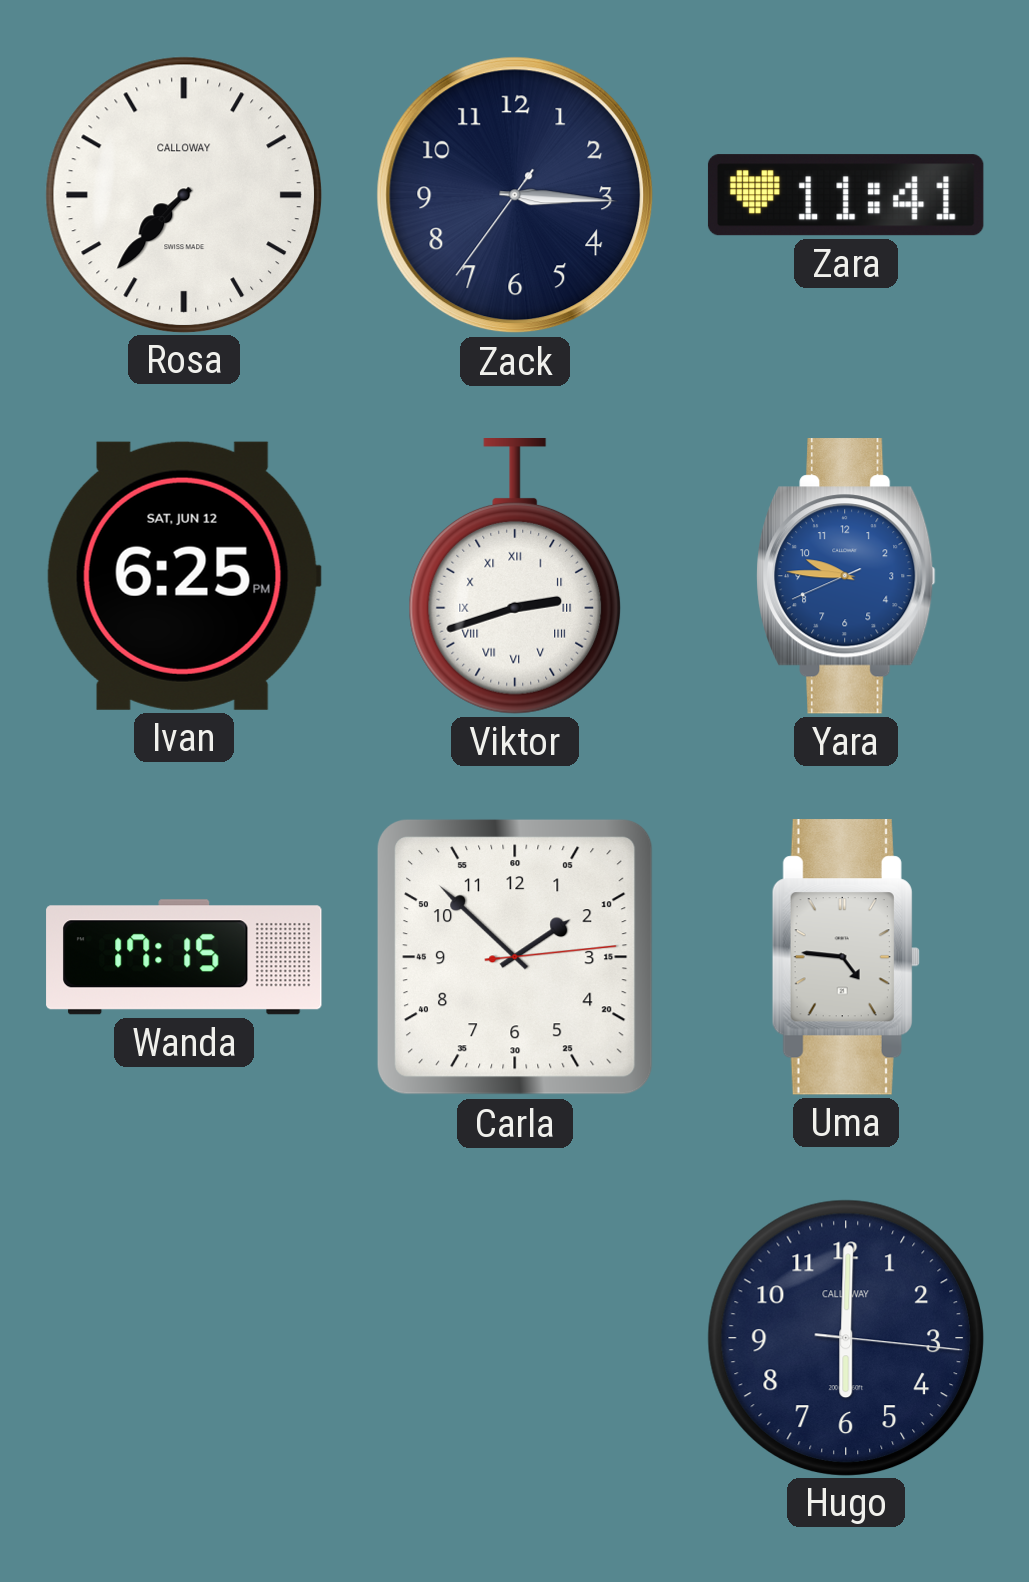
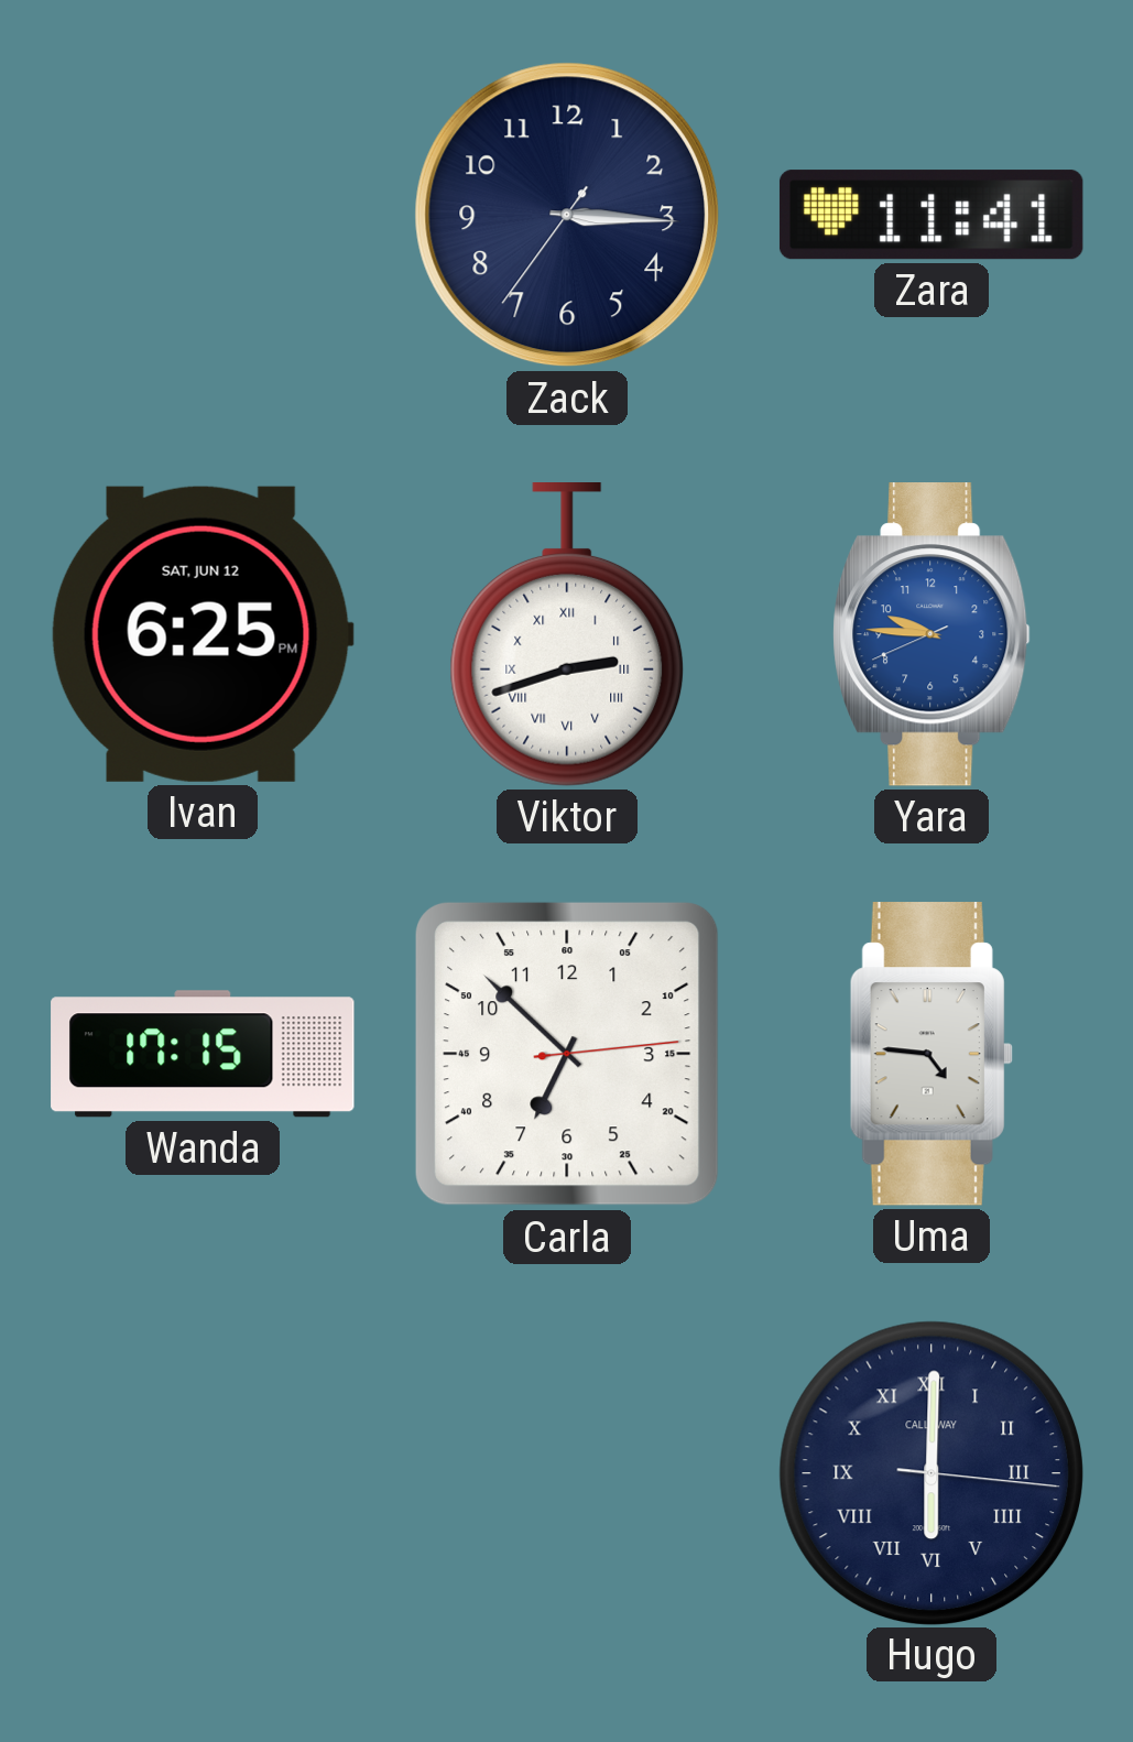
Rosa: 7:37 -> none
Carla: 1:52 -> 6:52
Hugo numerals: Arabic -> Roman
